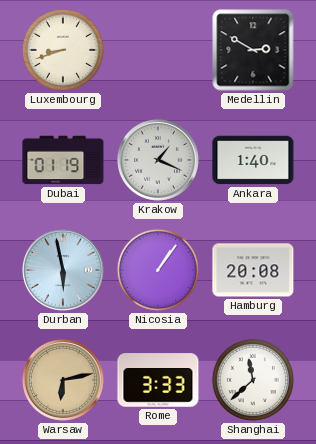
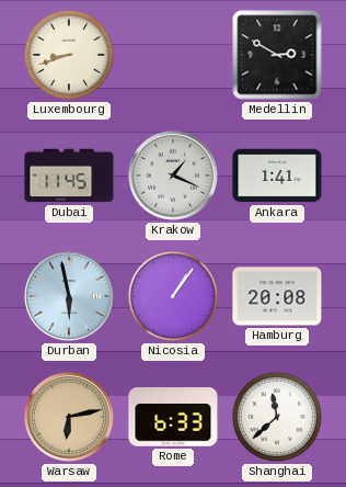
Dubai: 01:19 -> 11:45
Ankara: 1:40 -> 1:41
Rome: 3:33 -> 6:33
